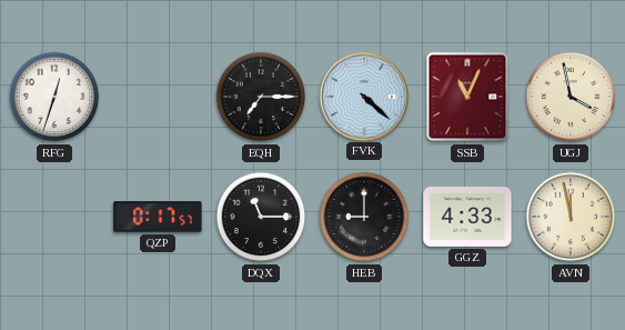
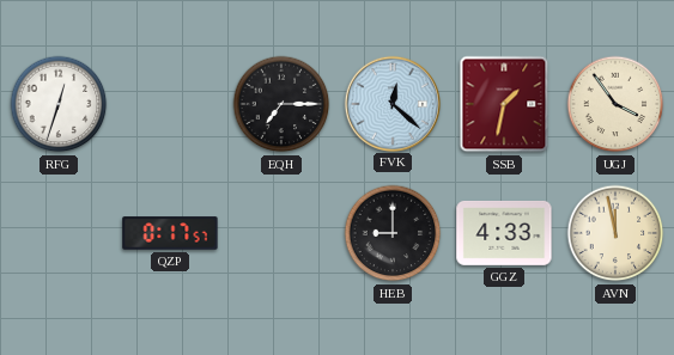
FVK: 4:22 -> 12:22
SSB: 11:04 -> 1:32
UGJ: 3:58 -> 3:54
DQX: 11:15 -> none
